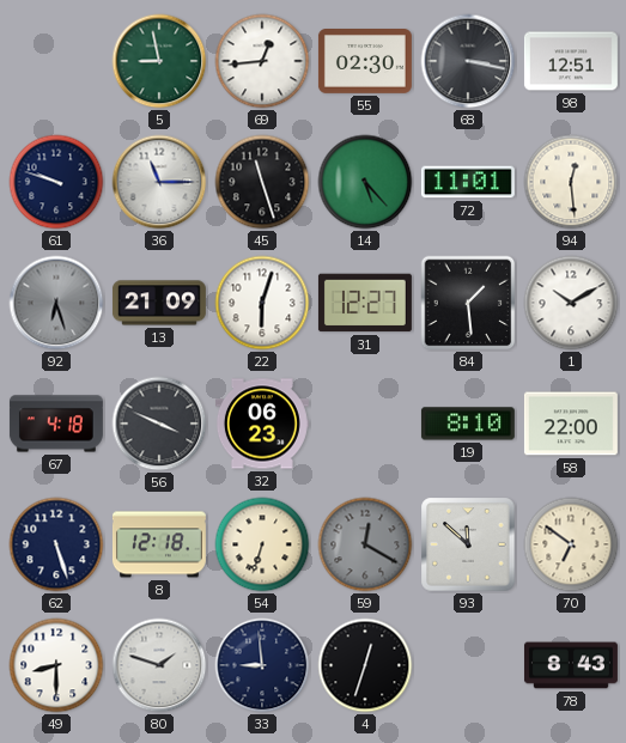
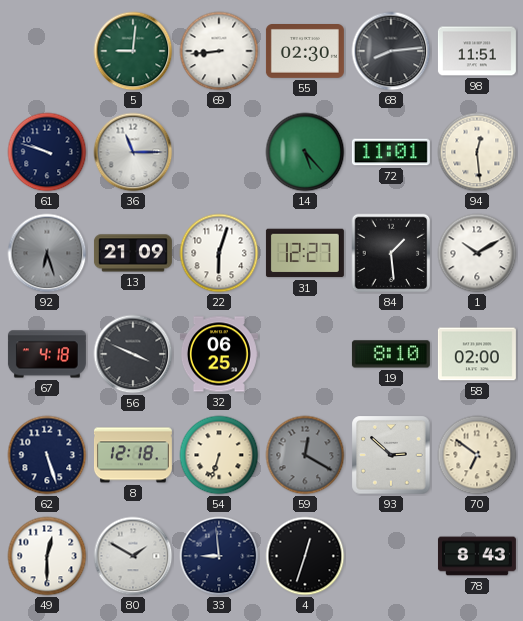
5: 8:58 -> 9:01
69: 12:44 -> 8:44
68: 3:17 -> 8:14
98: 12:51 -> 11:51
45: 11:27 -> none
32: 06:23 -> 06:25
58: 22:00 -> 02:00
93: 11:52 -> 2:52
49: 8:30 -> 12:30
80: 1:48 -> 1:50
